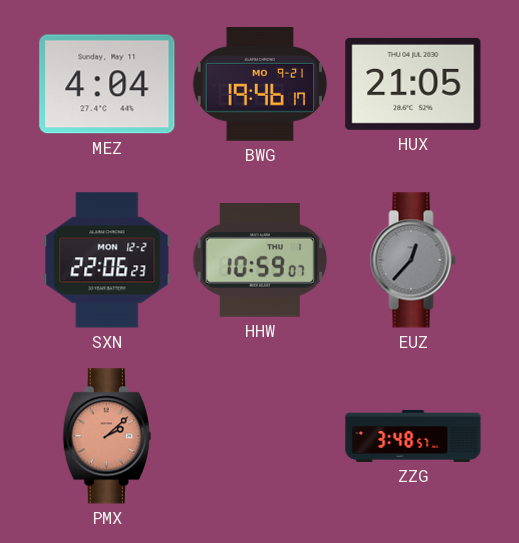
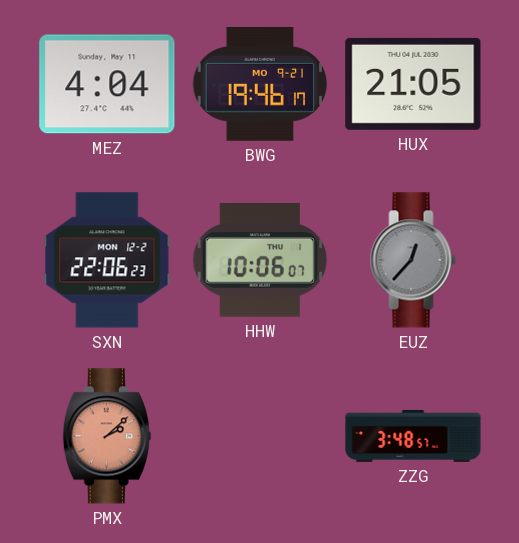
HHW: 10:59 -> 10:06
